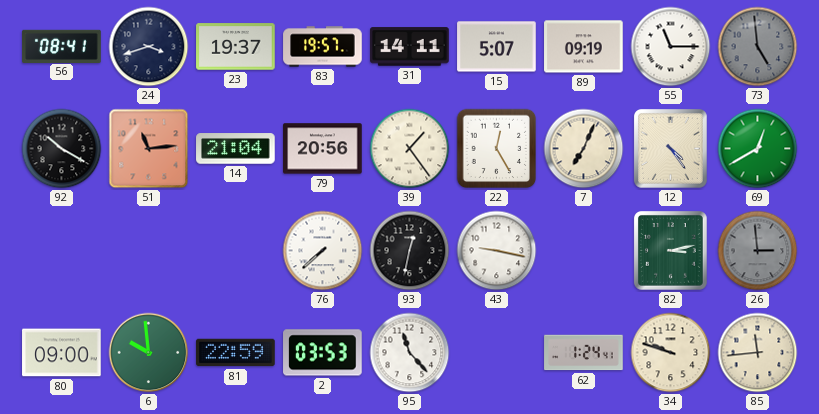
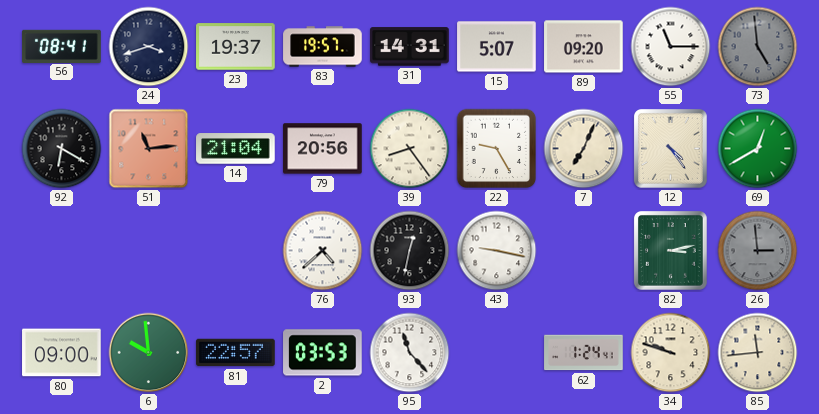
31: 14:11 -> 14:31
89: 09:19 -> 09:20
92: 10:20 -> 6:20
39: 1:24 -> 8:24
22: 12:25 -> 9:25
76: 7:38 -> 4:38
81: 22:59 -> 22:57
